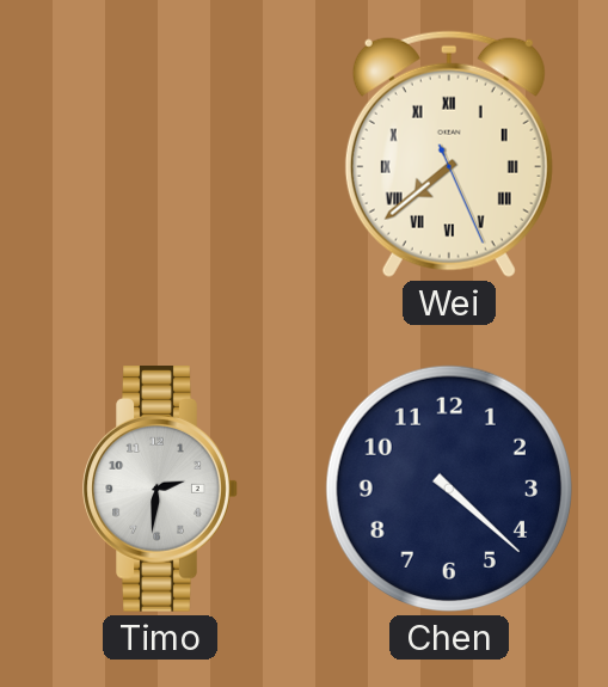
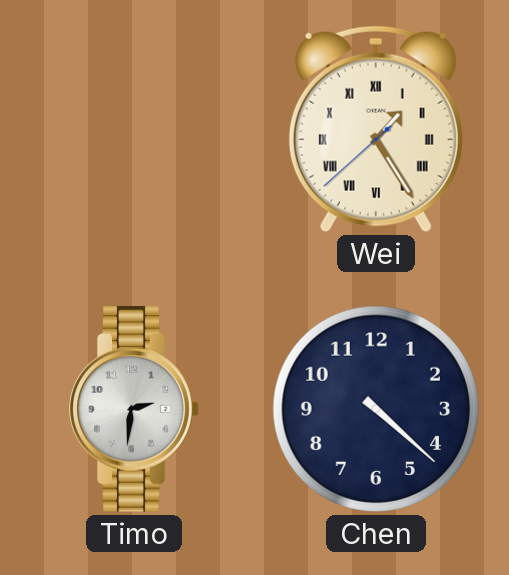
Wei: 7:38 -> 1:24
